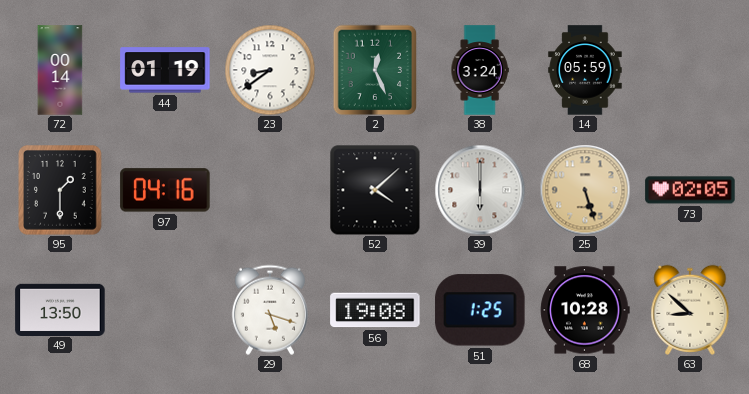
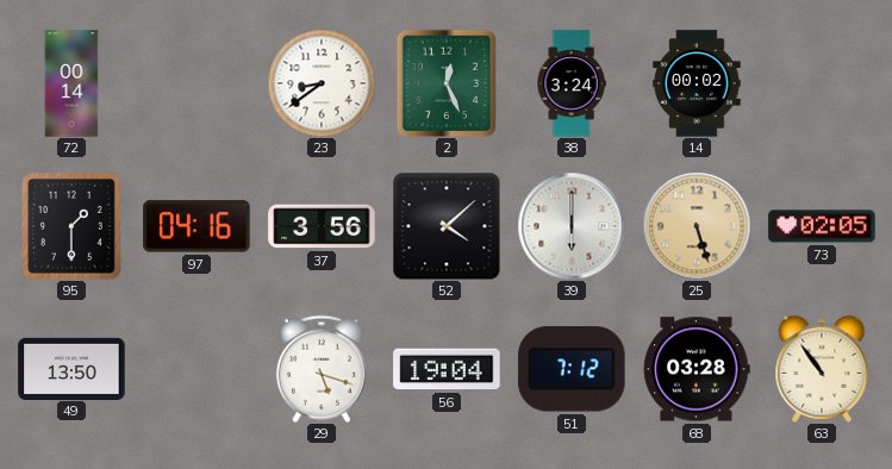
44: 01:19 -> none
14: 05:59 -> 00:02
37: none -> 3:56
56: 19:08 -> 19:04
51: 1:25 -> 7:12
68: 10:28 -> 03:28
63: 8:52 -> 10:54
